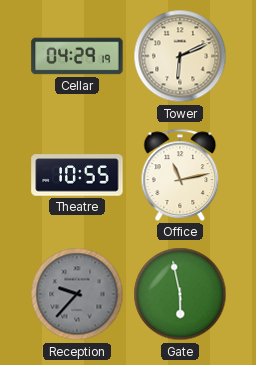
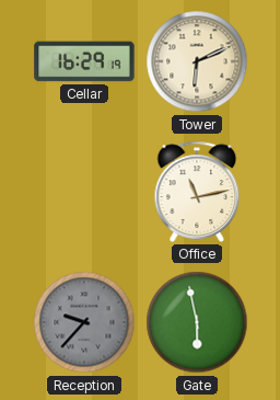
Cellar: 04:29 -> 16:29
Theatre: 10:55 -> none
